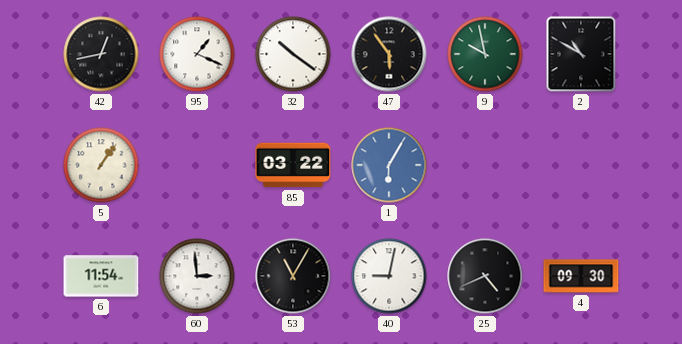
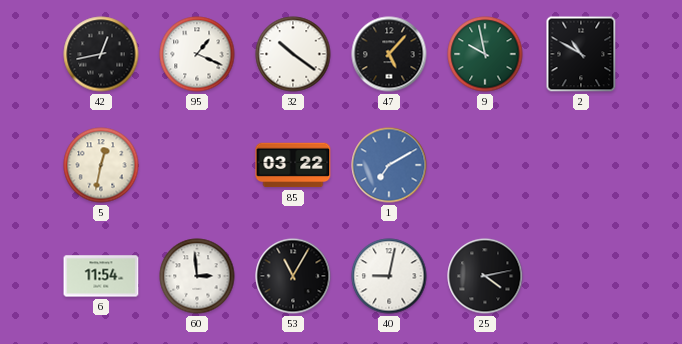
47: 5:54 -> 5:07
5: 1:06 -> 12:32
1: 6:05 -> 7:10
25: 4:41 -> 4:13
4: 09:30 -> none
